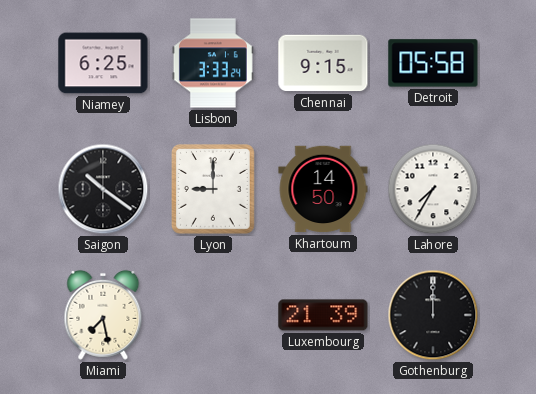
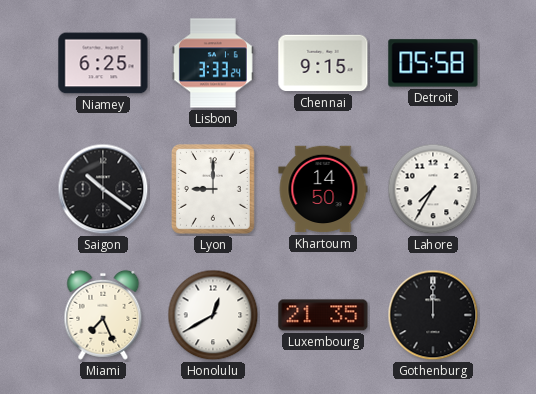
Miami: 7:28 -> 7:26
Honolulu: none -> 12:40
Luxembourg: 21:39 -> 21:35
